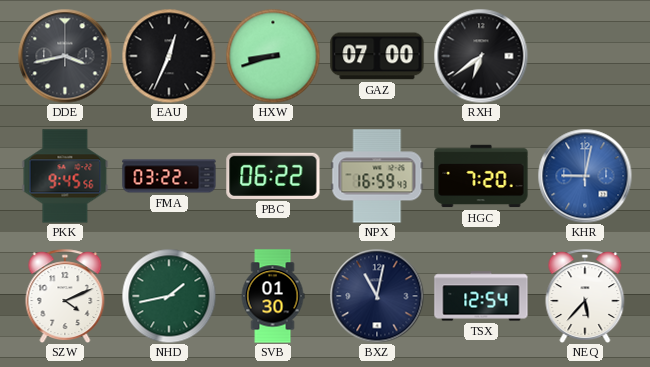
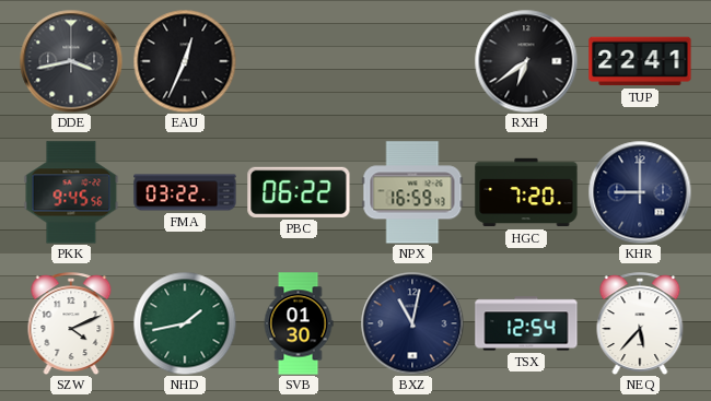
HXW: 8:42 -> none
GAZ: 07:00 -> none
TUP: none -> 22:41
KHR: 9:02 -> 9:00
KHR dial: blue -> navy
